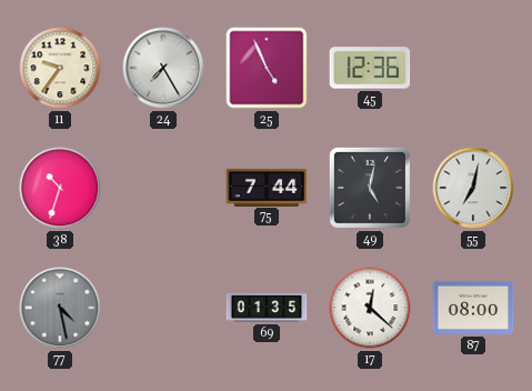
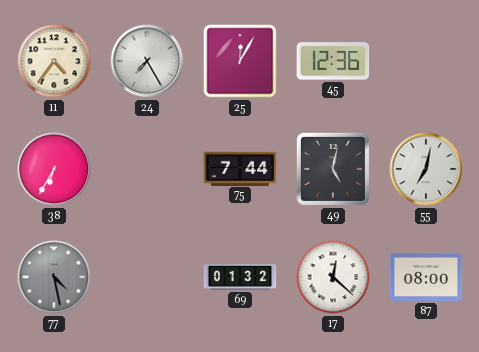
11: 9:36 -> 4:36
25: 4:56 -> 12:05
38: 10:33 -> 6:35
69: 01:35 -> 01:32
